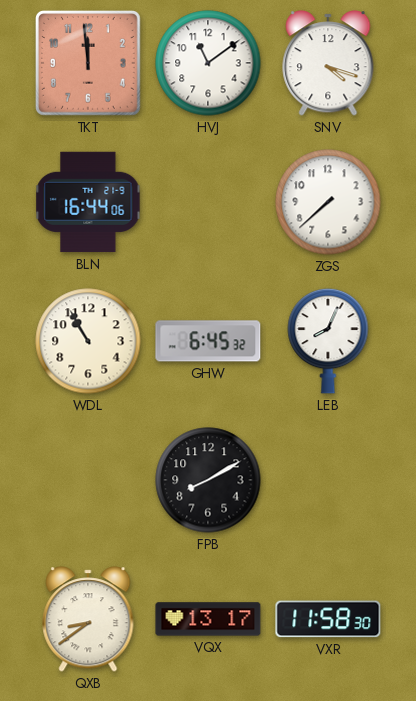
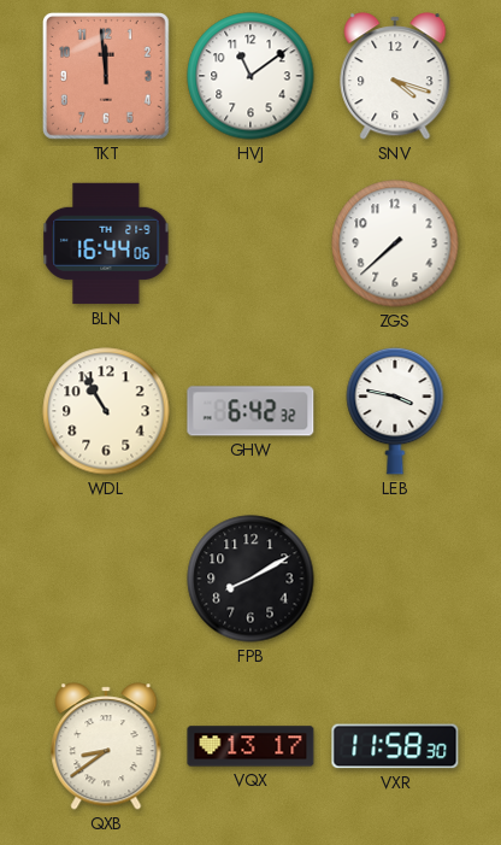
GHW: 6:45 -> 6:42
LEB: 8:04 -> 3:47
